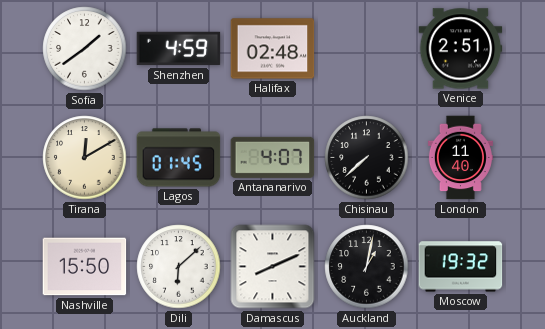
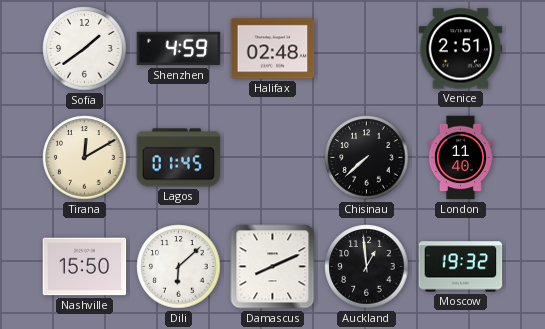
Antananarivo: 4:07 -> none
Auckland: 1:02 -> 12:59
